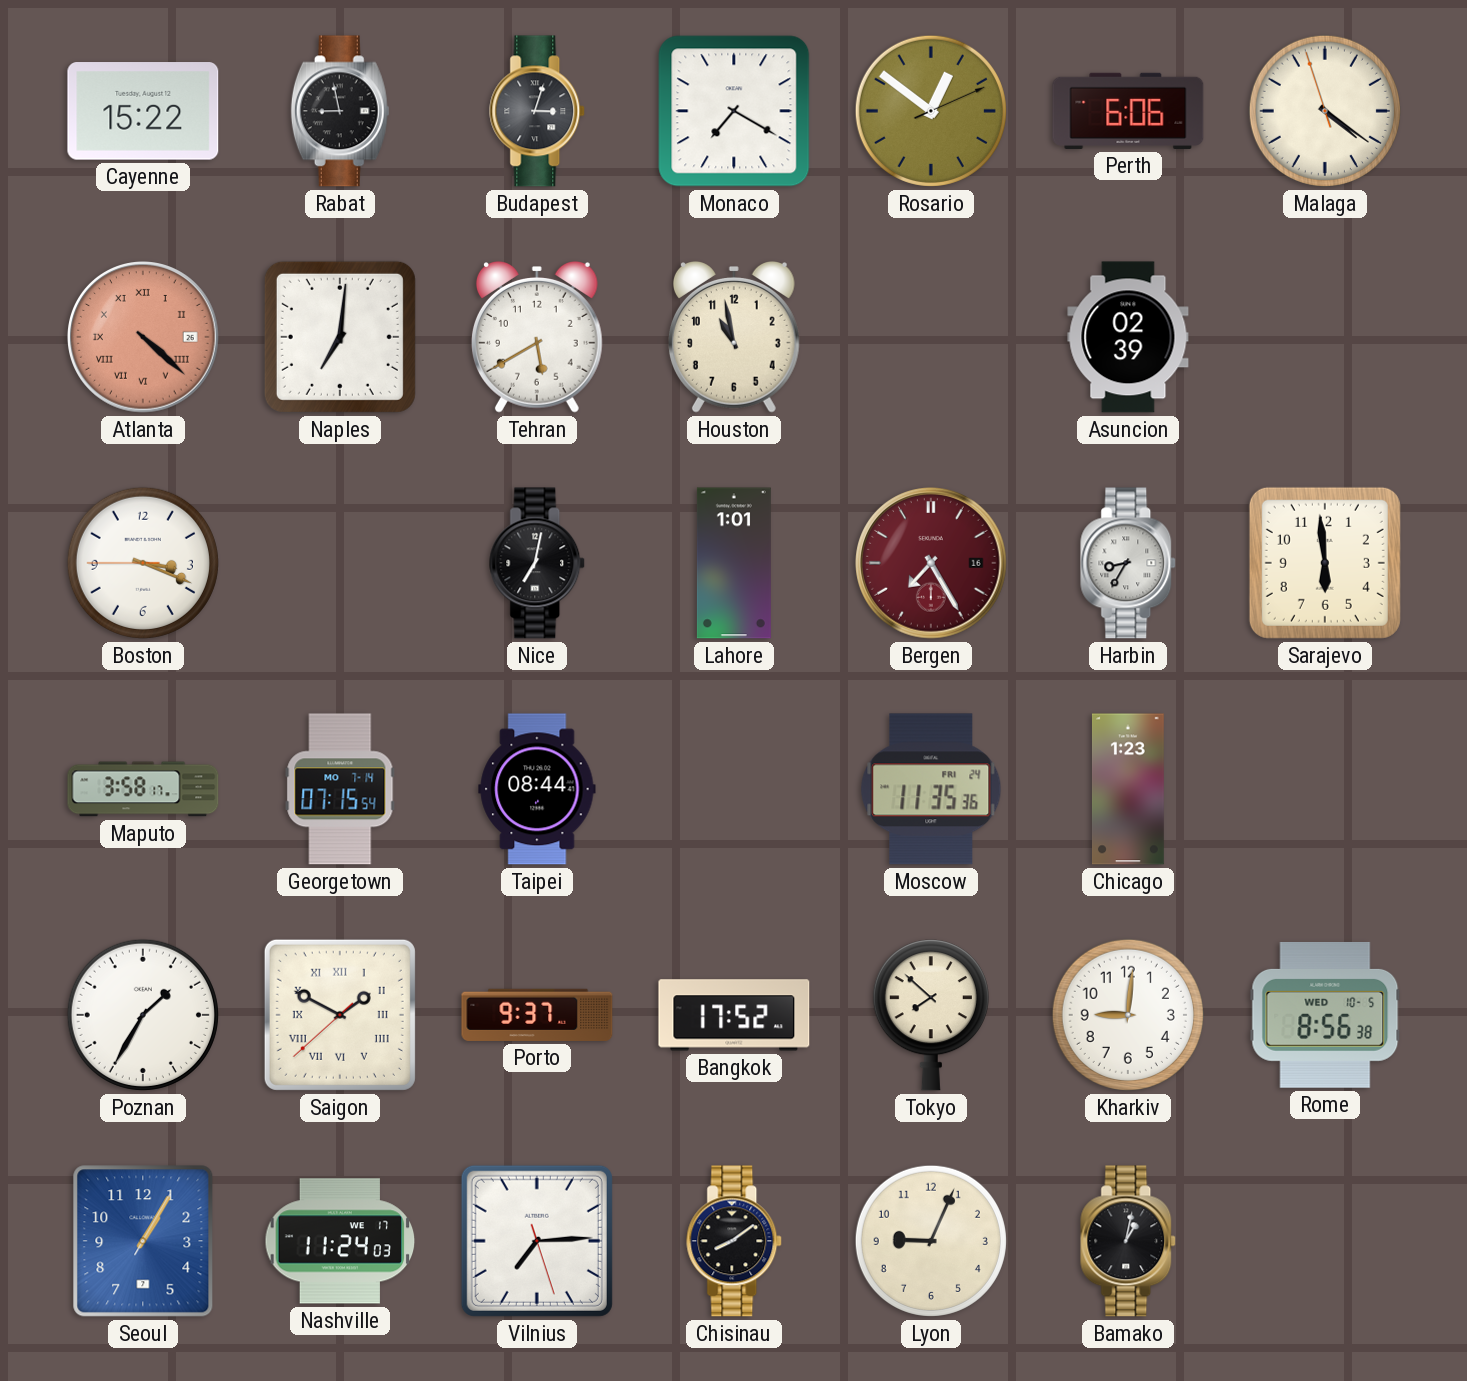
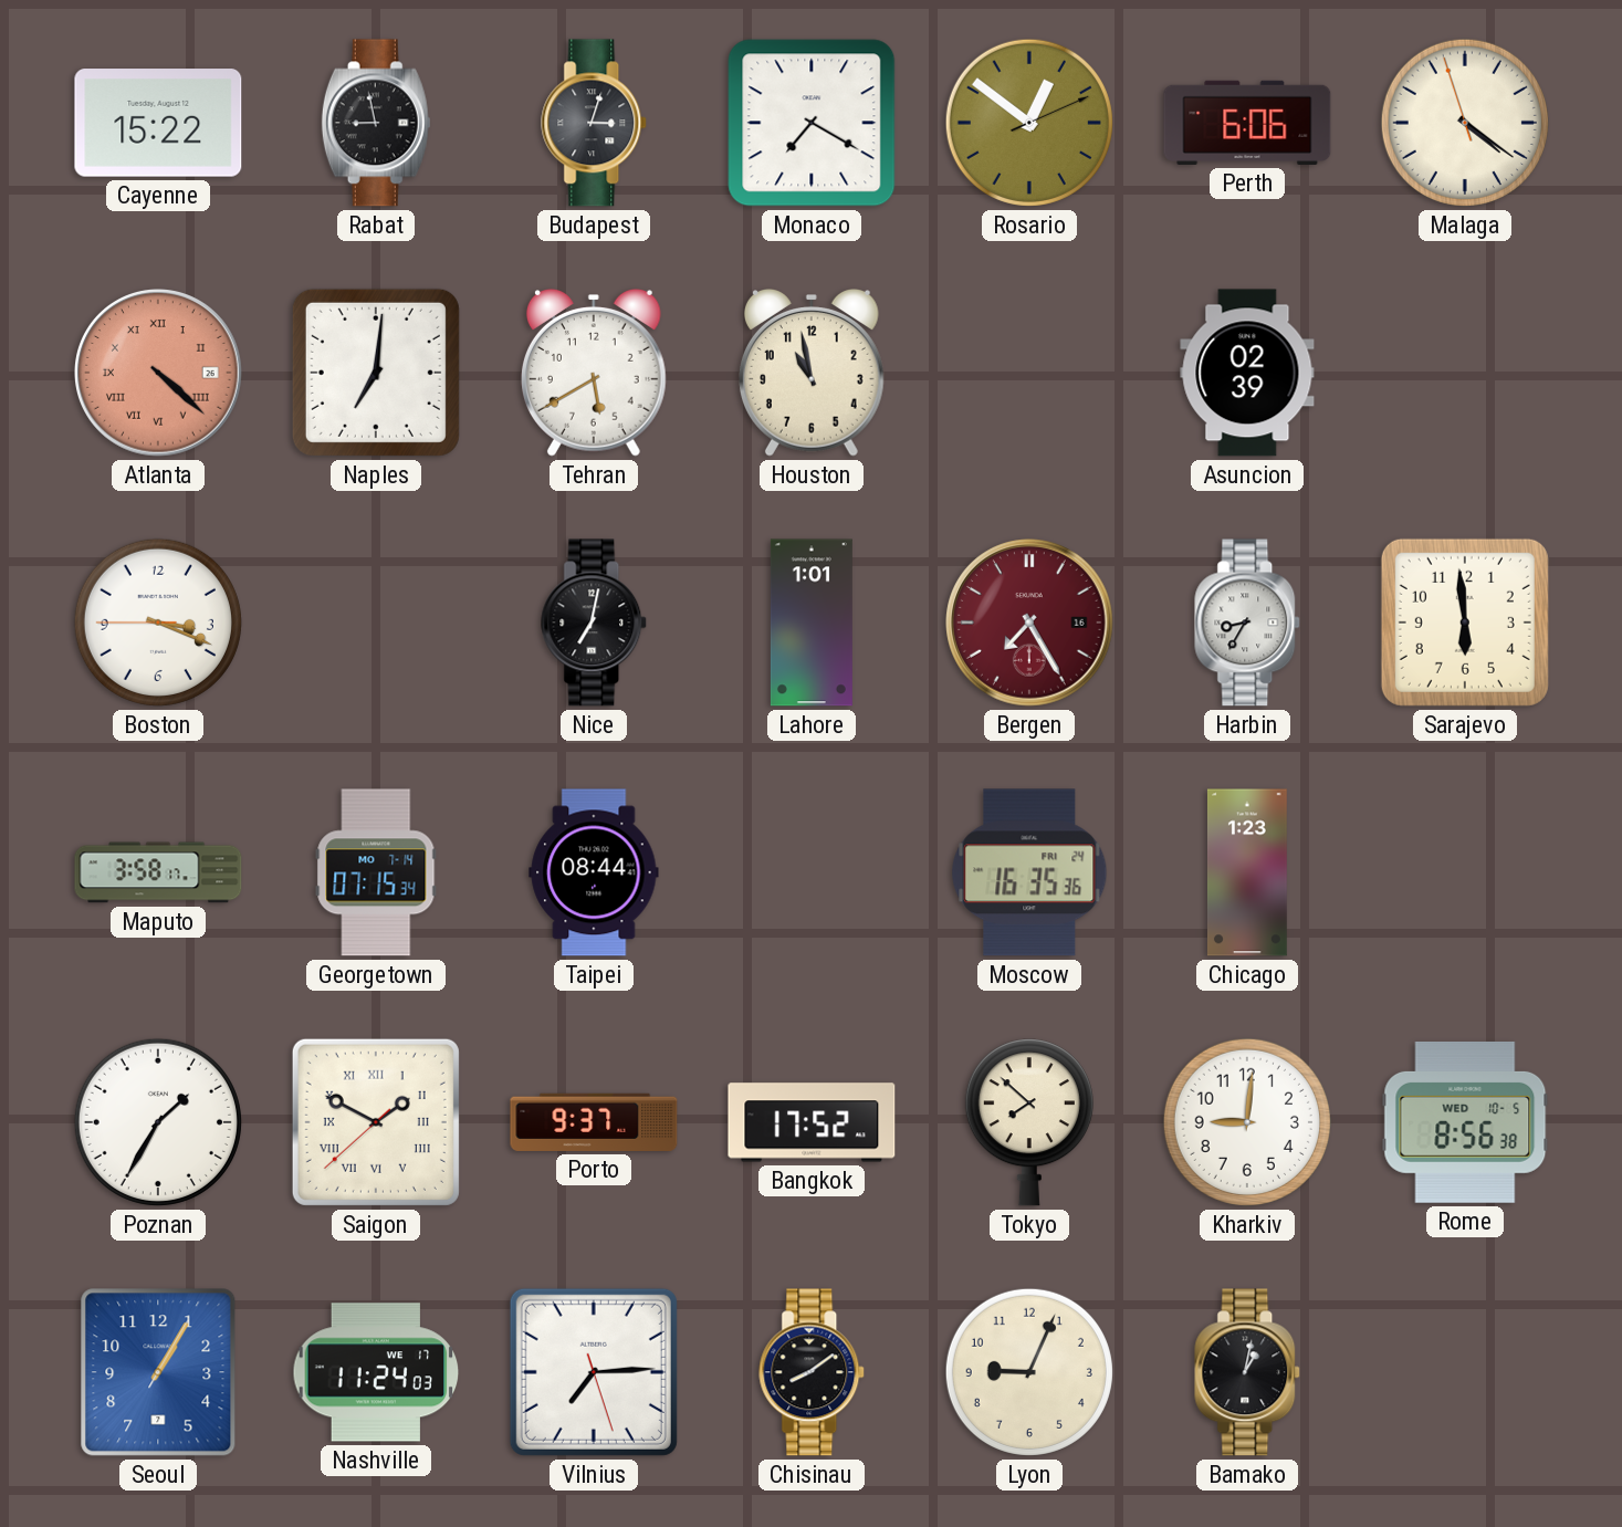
Georgetown: 07:15:54 -> 07:15:34
Moscow: 11:35 -> 16:35
